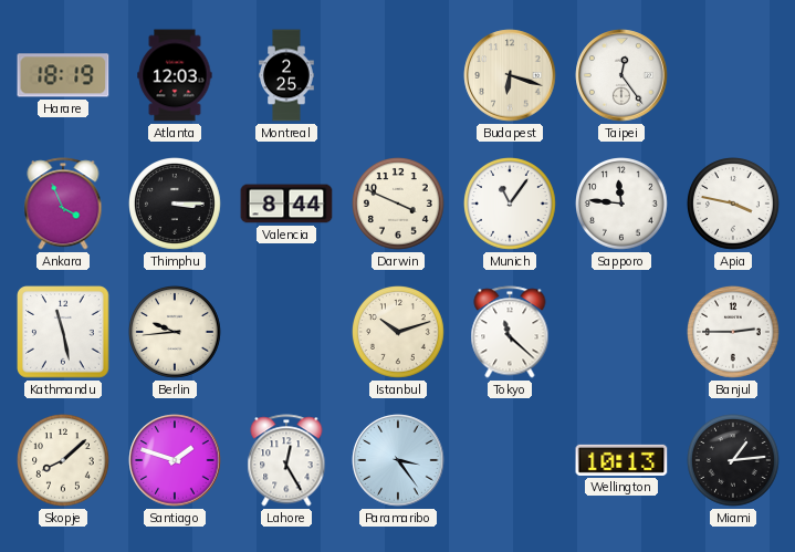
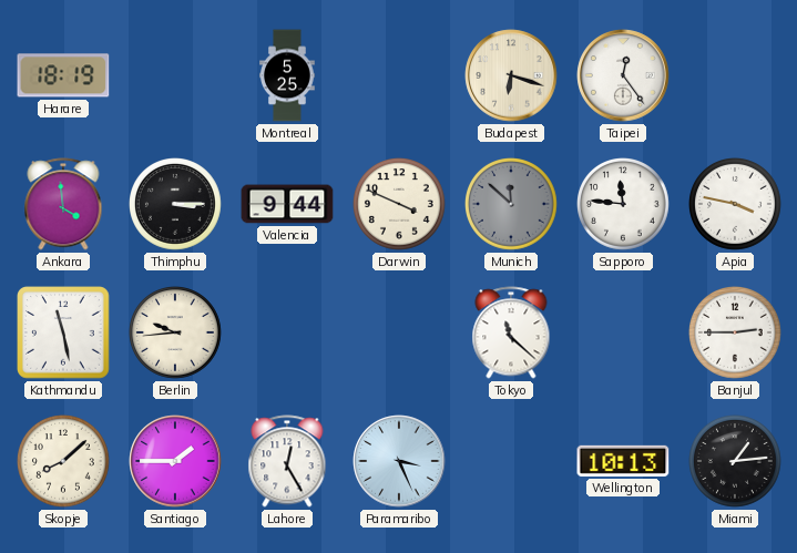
Atlanta: 12:03 -> none
Montreal: 2:25 -> 5:25
Ankara: 3:56 -> 3:59
Valencia: 8:44 -> 9:44
Munich: 11:06 -> 11:52
Munich dial: white -> grey
Istanbul: 10:12 -> none
Santiago: 1:48 -> 1:45
Paramaribo: 3:24 -> 3:26
